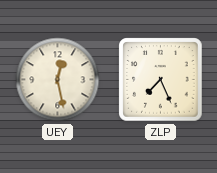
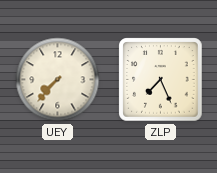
UEY: 12:28 -> 7:37
